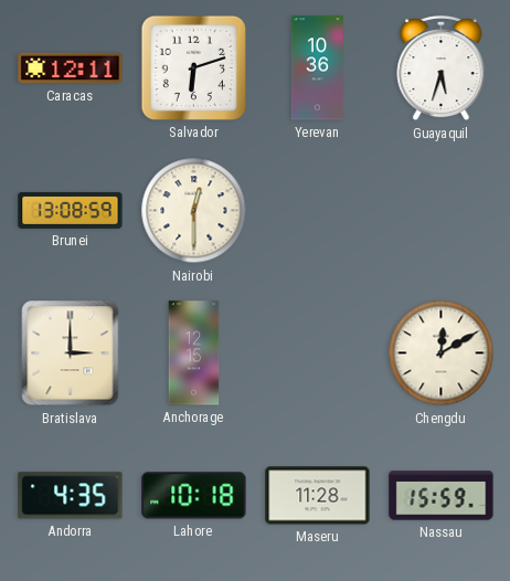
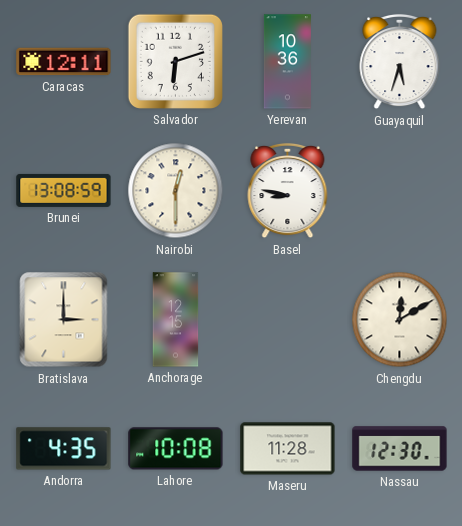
Basel: none -> 8:47
Lahore: 10:18 -> 10:08
Nassau: 15:59 -> 12:30
